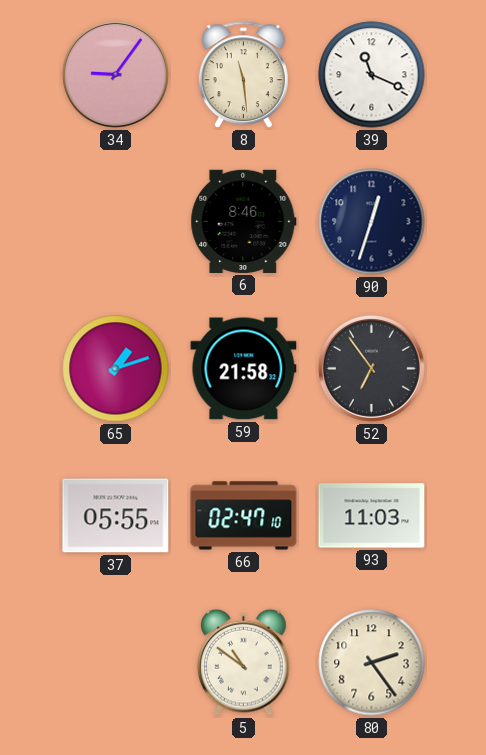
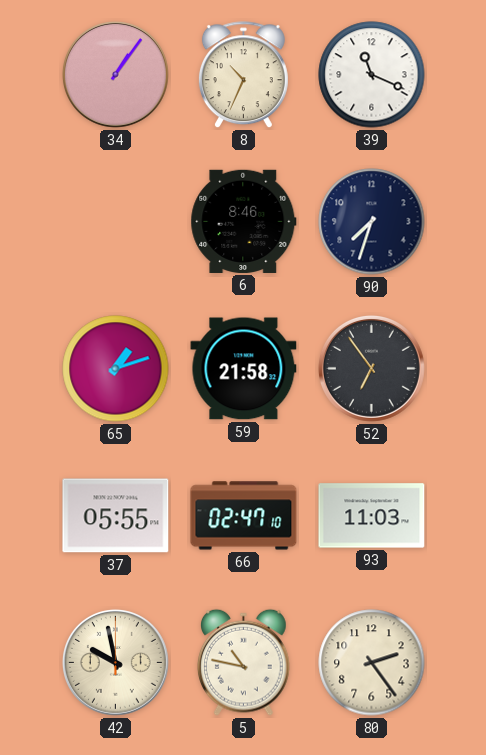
34: 9:06 -> 1:06
8: 11:29 -> 10:34
90: 12:33 -> 7:33
42: none -> 9:58
5: 10:51 -> 10:47
